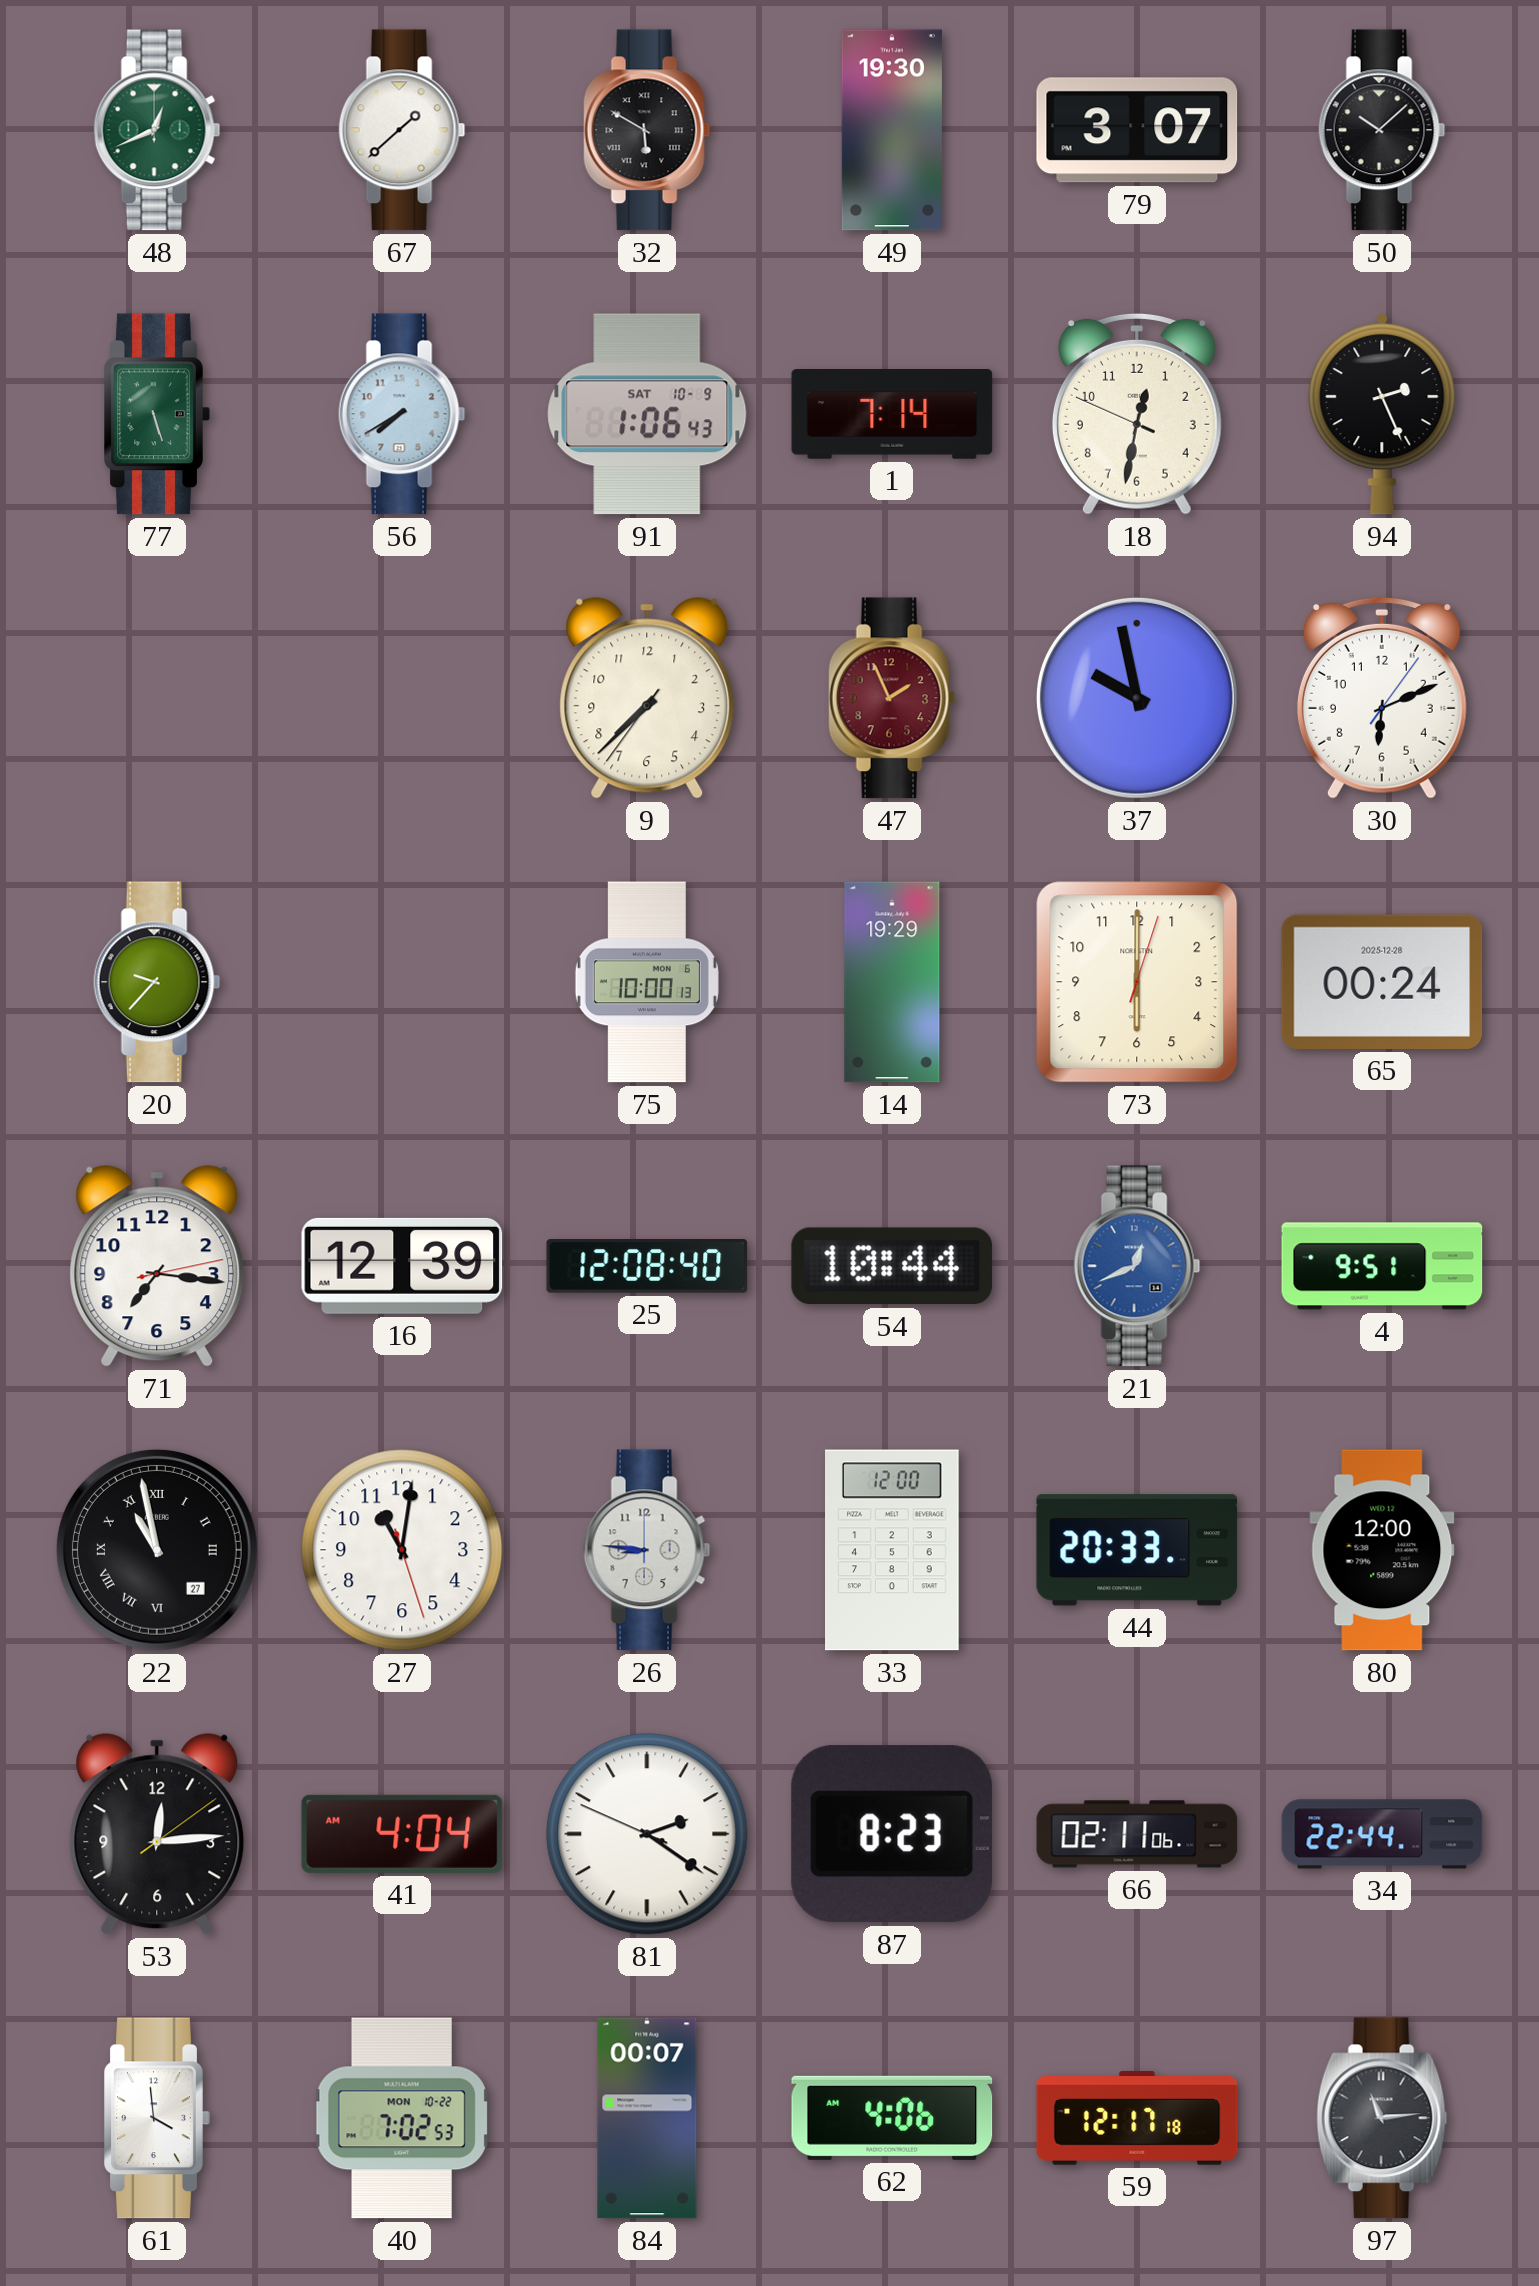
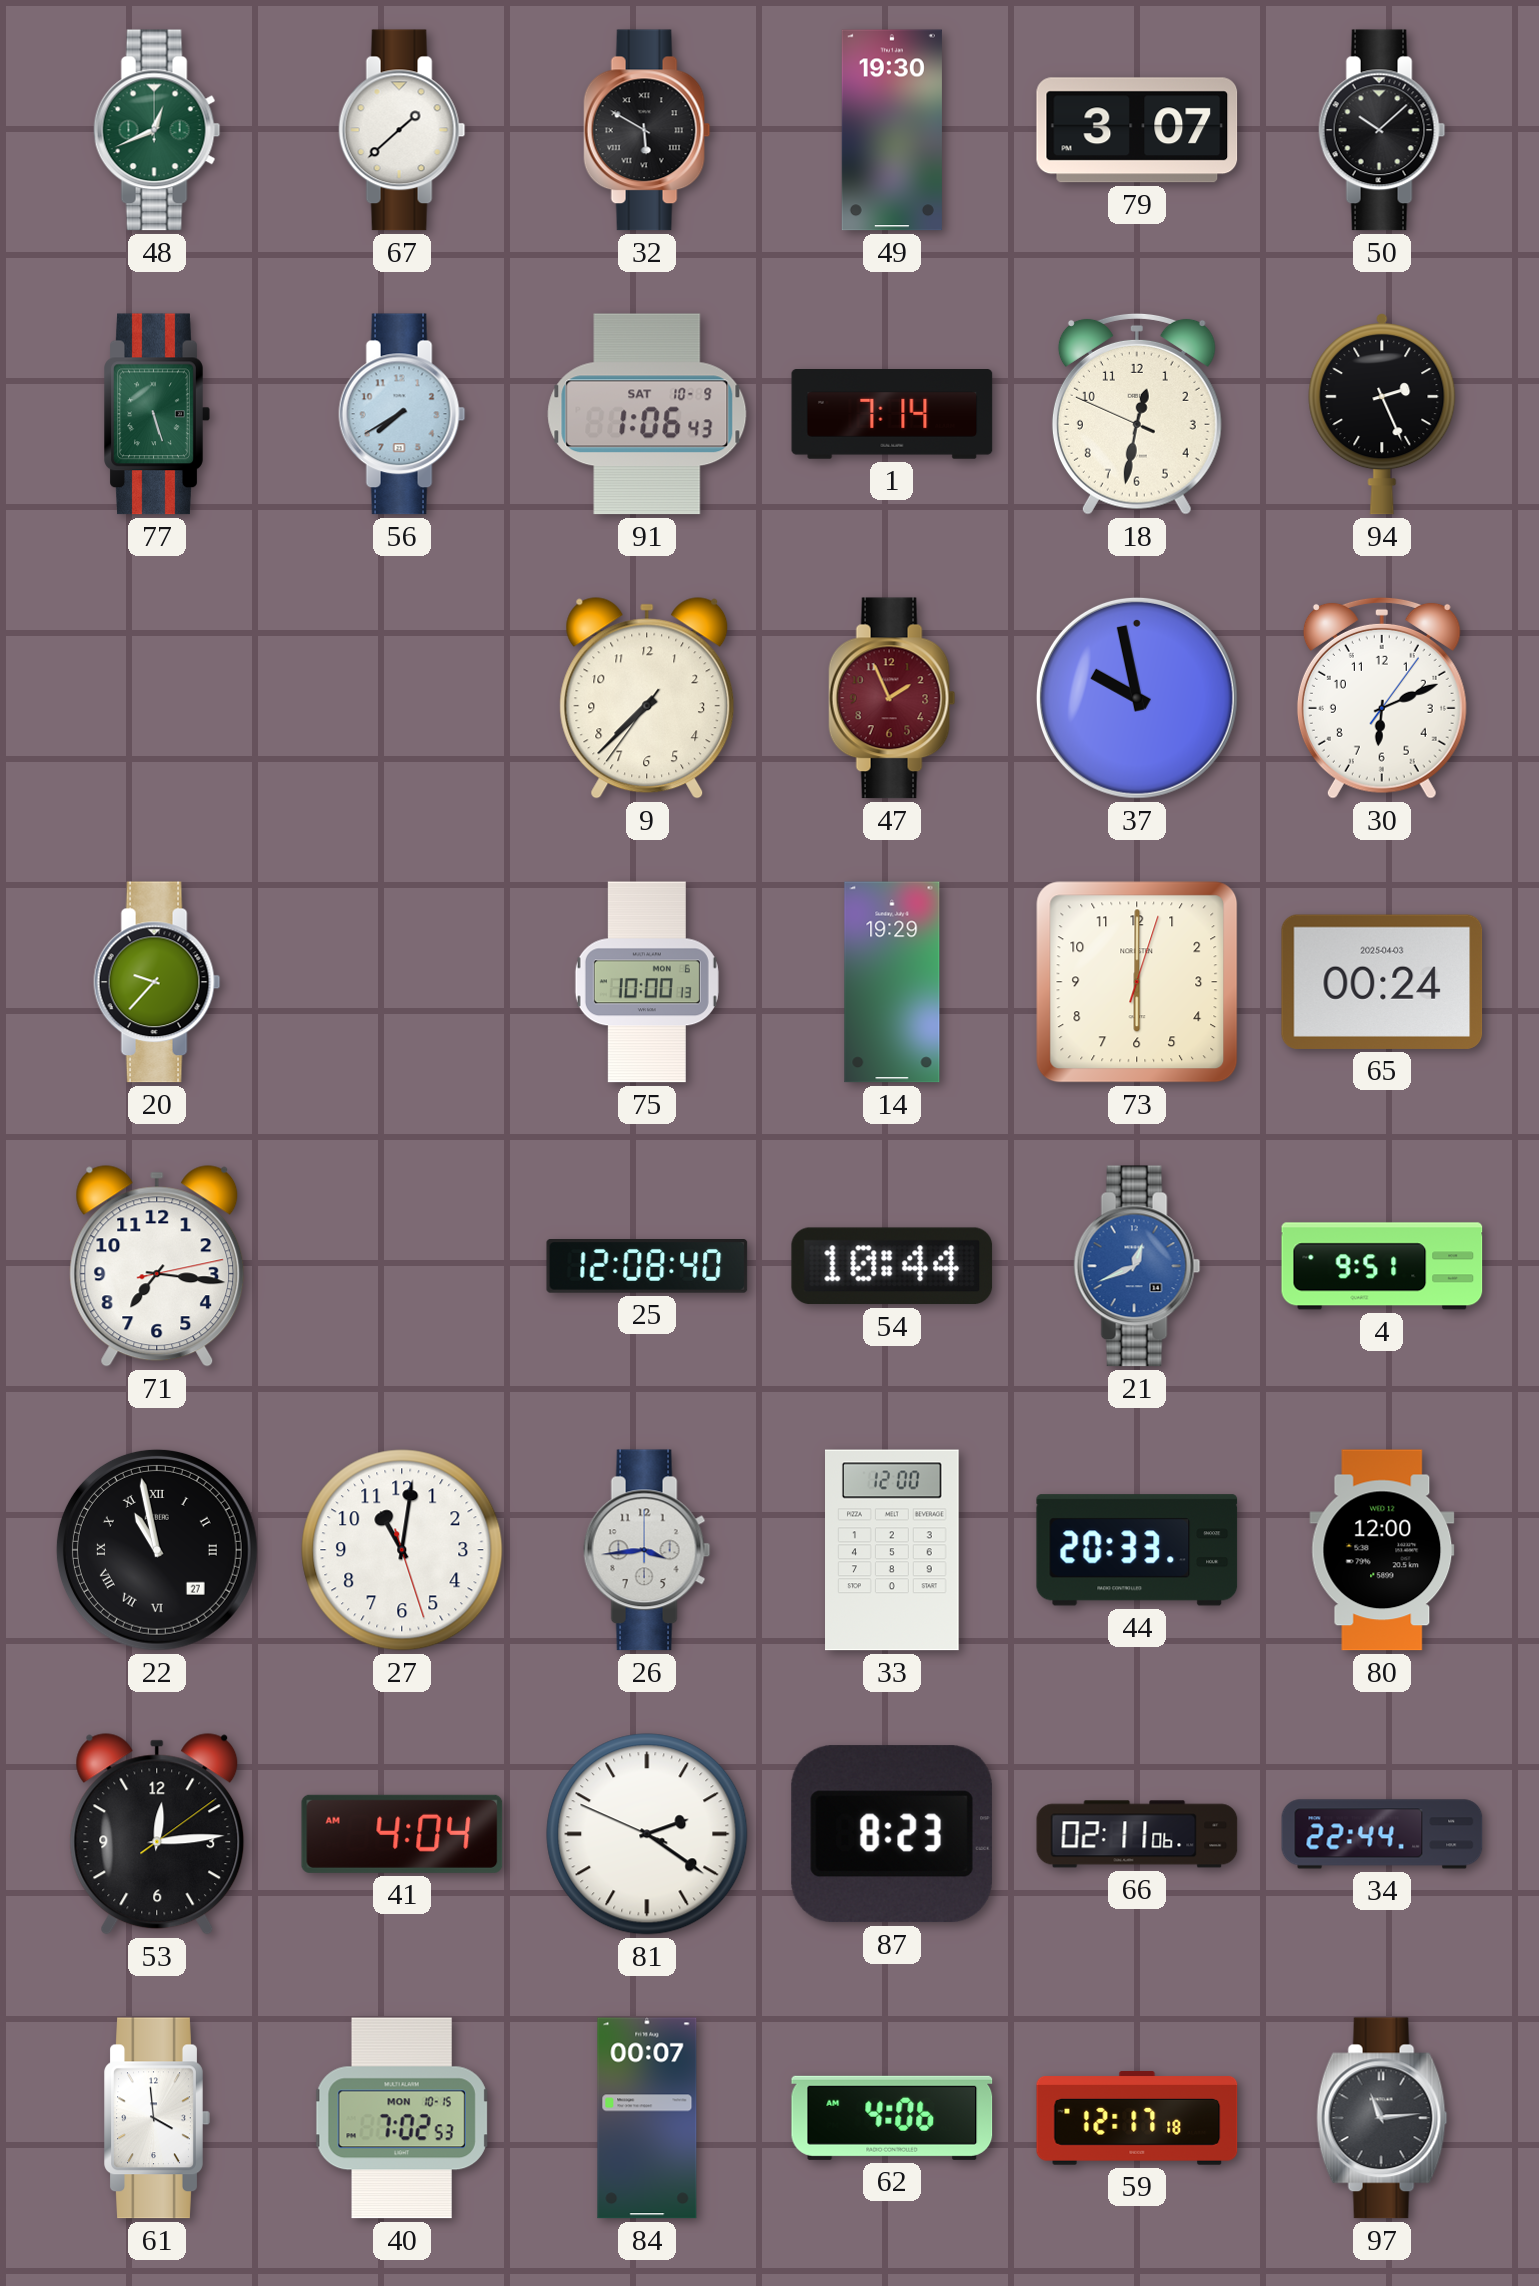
65 date: 2025-12-28 -> 2025-04-03
16: 12:39 -> none
26: 8:46 -> 3:44
40 date: MON 10-22 -> MON 10-15
